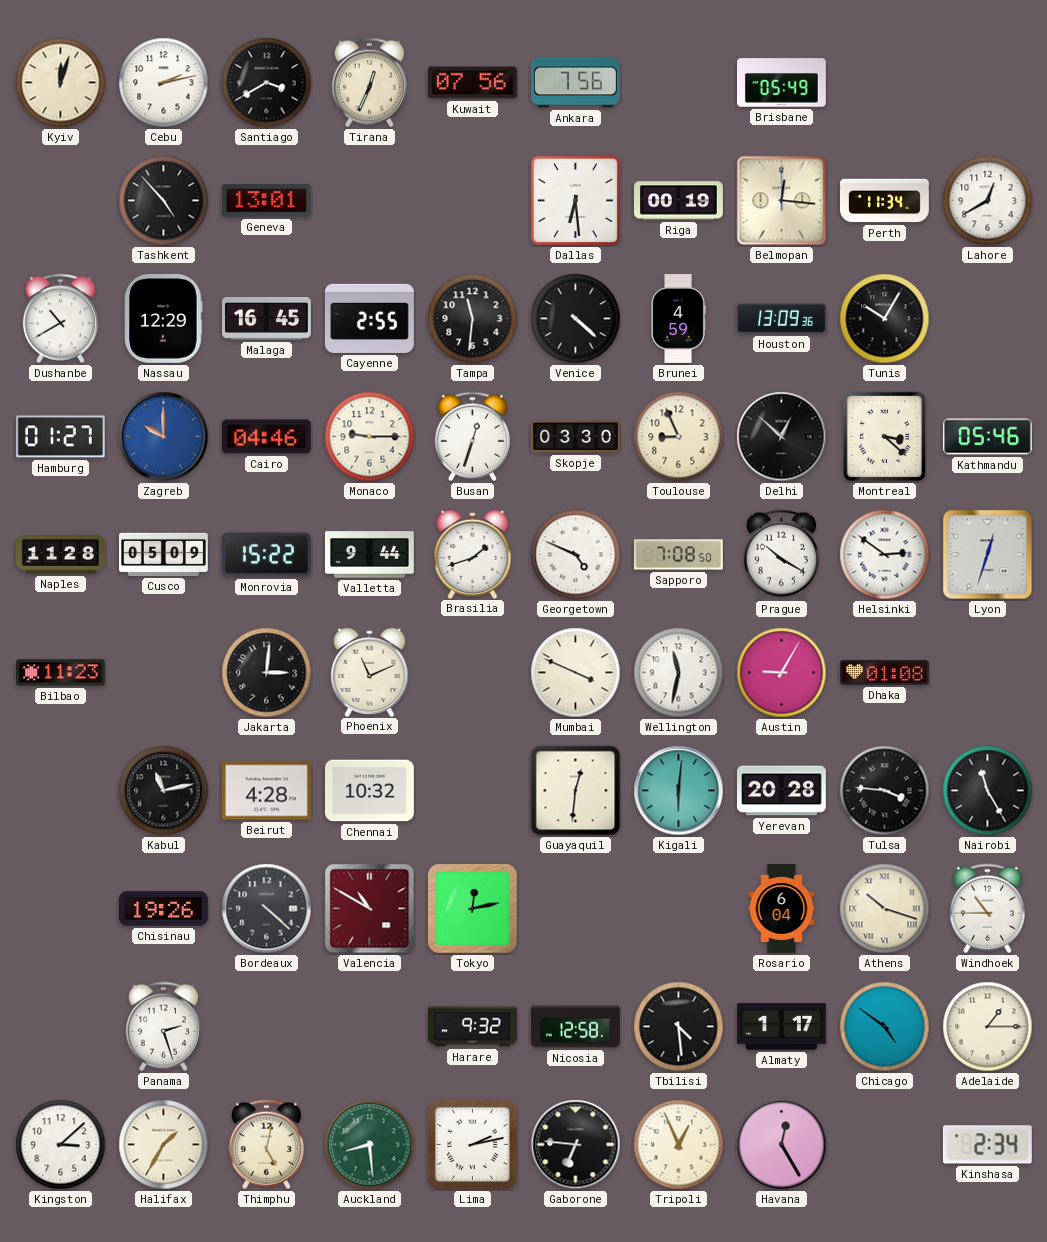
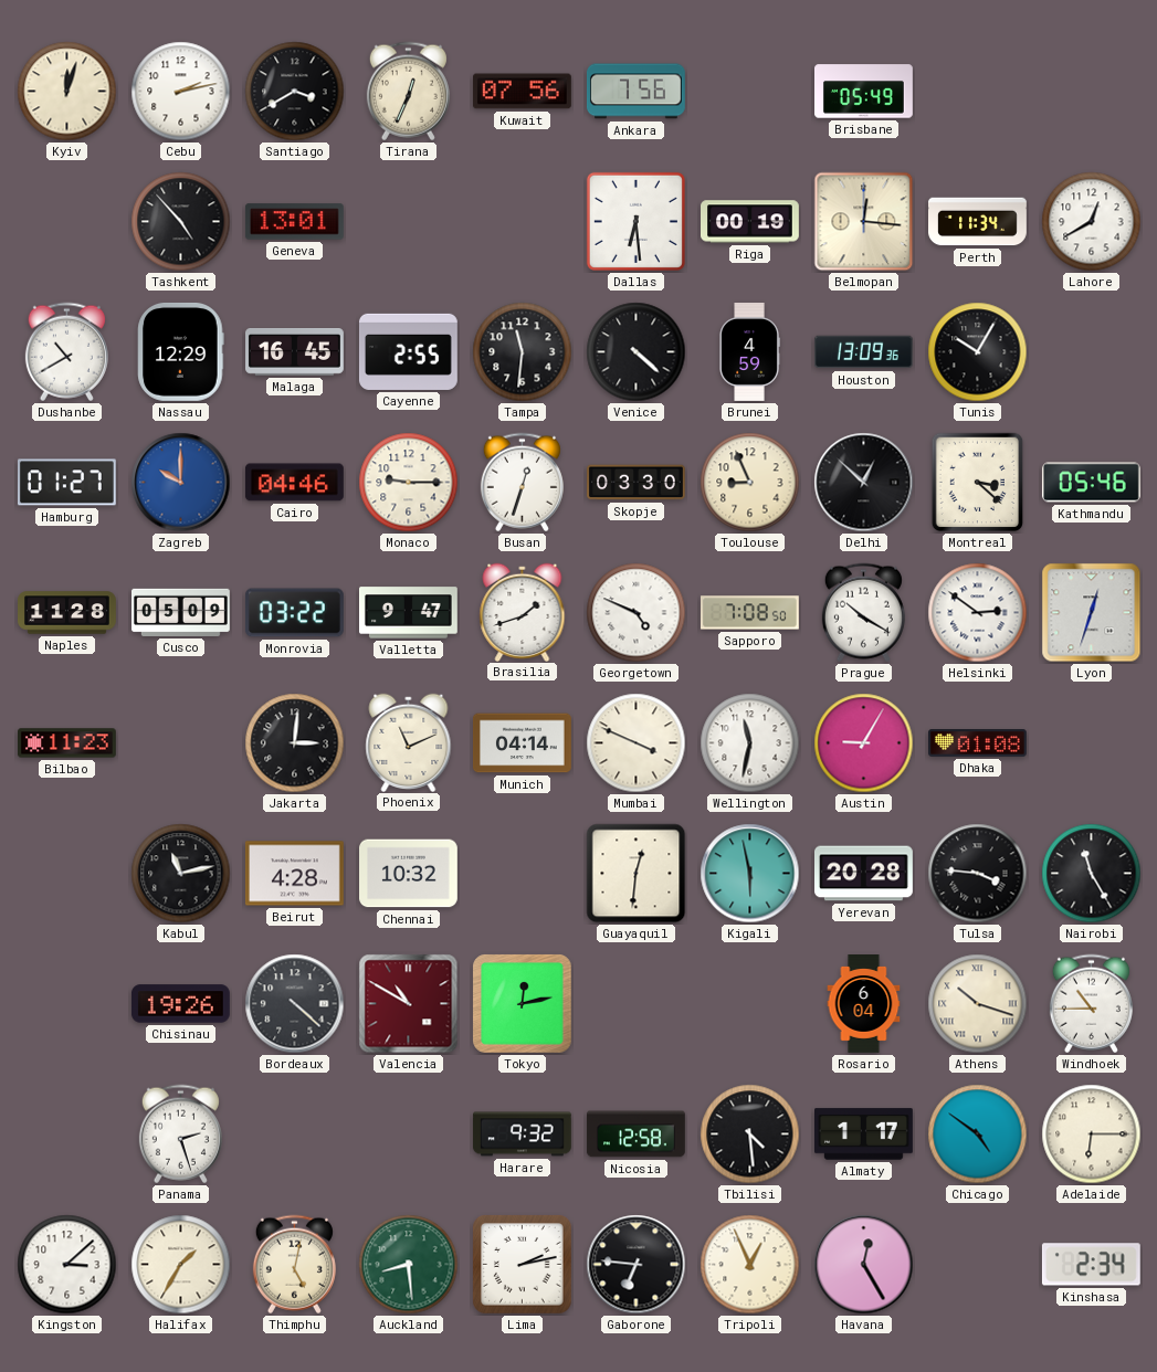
Monrovia: 15:22 -> 03:22
Valletta: 9:44 -> 9:47
Munich: none -> 04:14
Kigali: 6:01 -> 5:58
Adelaide: 1:15 -> 6:15
